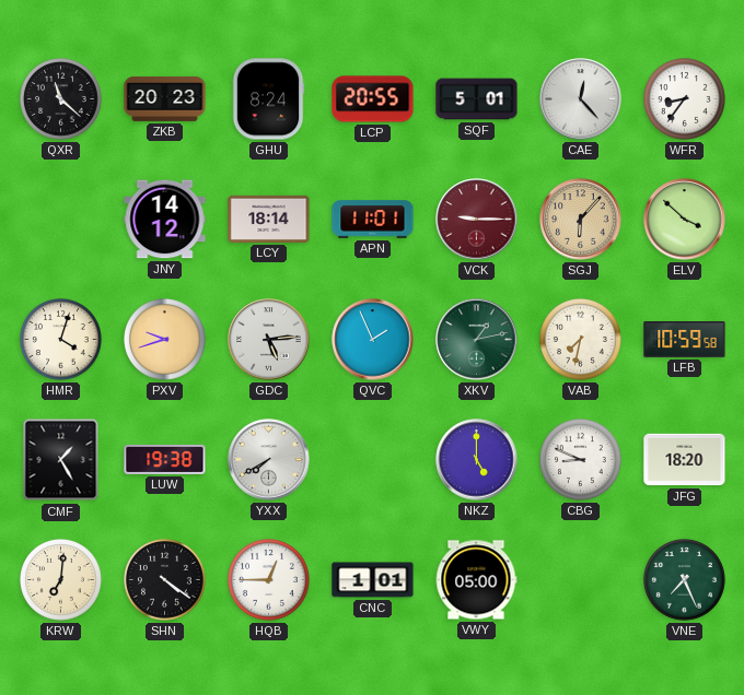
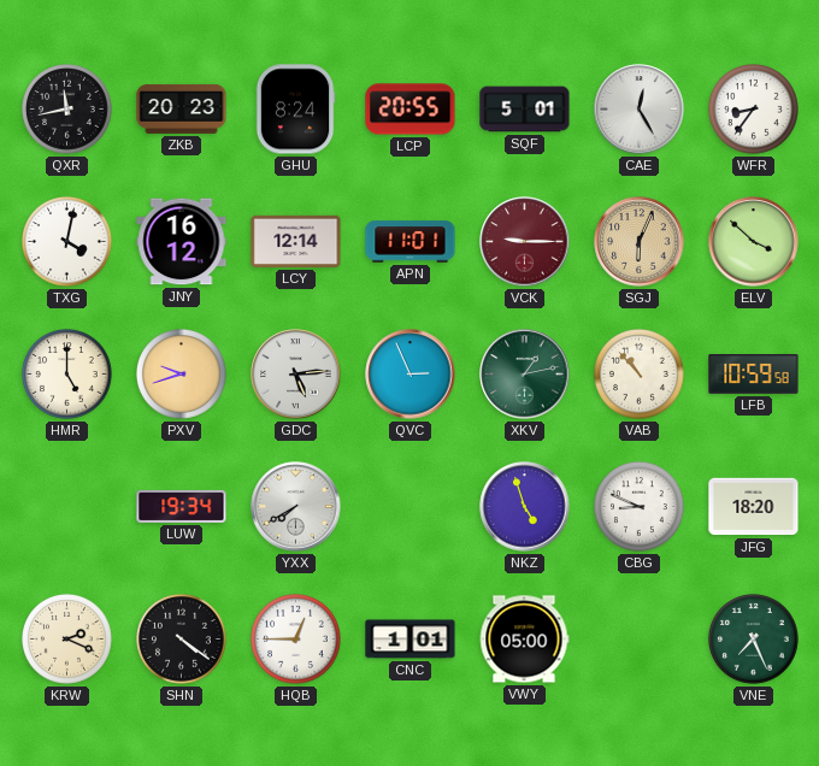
QXR: 11:22 -> 11:43
CAE: 12:23 -> 12:25
TXG: none -> 4:02
JNY: 14:12 -> 16:12
LCY: 18:14 -> 12:14
SGJ: 6:07 -> 6:04
HMR: 4:03 -> 5:00
QVC: 1:56 -> 2:56
VAB: 7:32 -> 10:53
CMF: 1:25 -> none
LUW: 19:38 -> 19:34
NKZ: 5:00 -> 4:57
KRW: 7:01 -> 2:19
